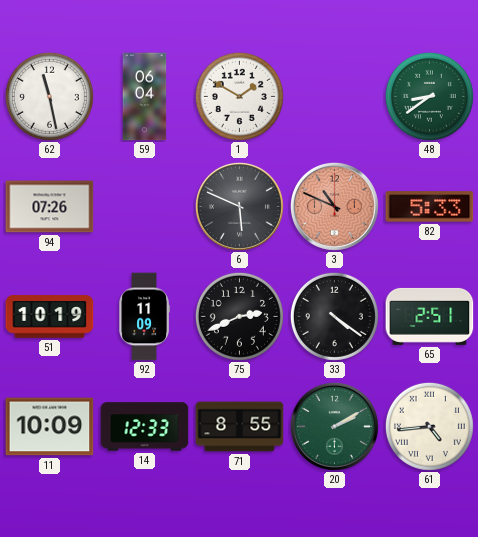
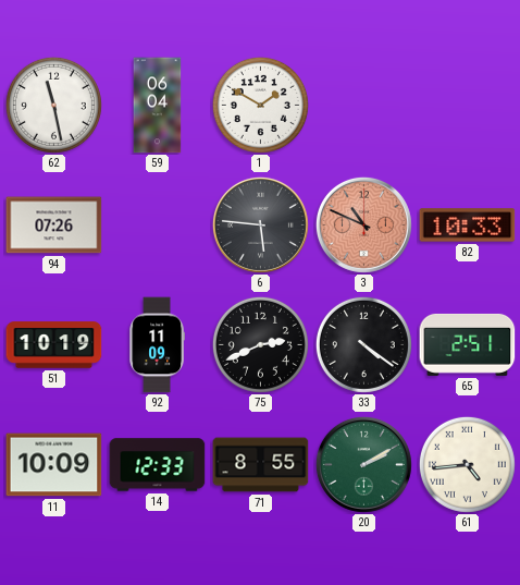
48: 8:39 -> none
6: 5:49 -> 5:46
82: 5:33 -> 10:33
